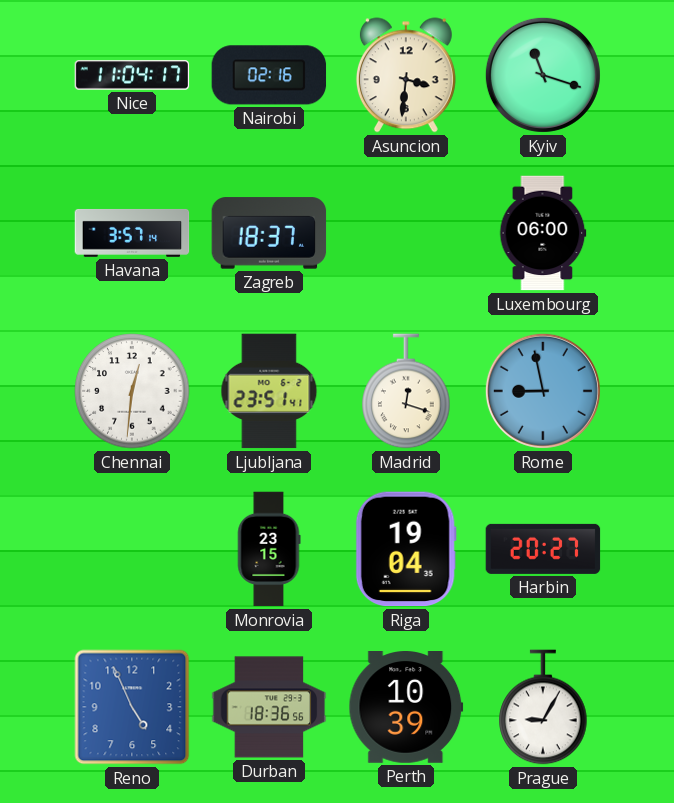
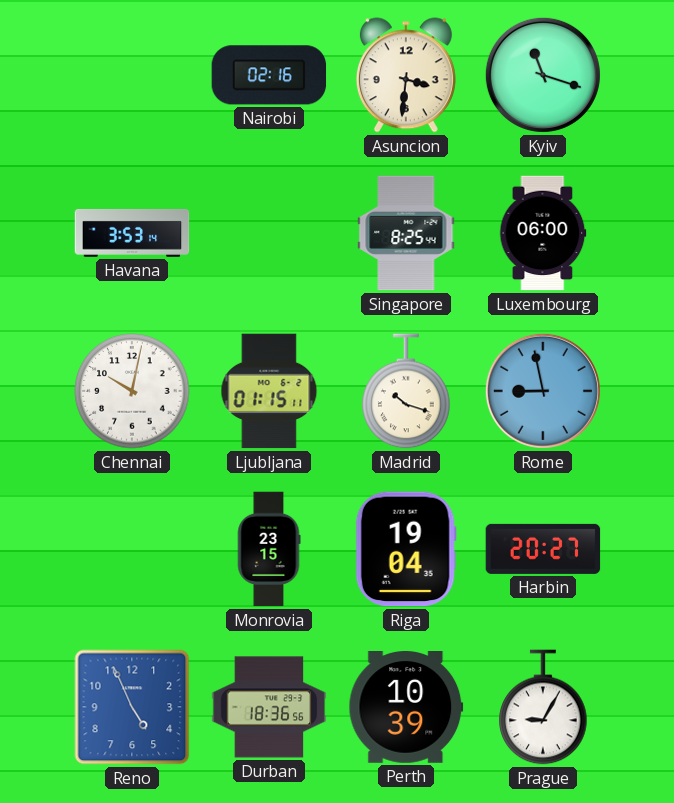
Nice: 11:04 -> none
Havana: 3:57 -> 3:53
Zagreb: 18:37 -> none
Singapore: none -> 8:25
Chennai: 12:31 -> 10:02
Ljubljana: 23:51 -> 01:15
Madrid: 12:18 -> 10:18
